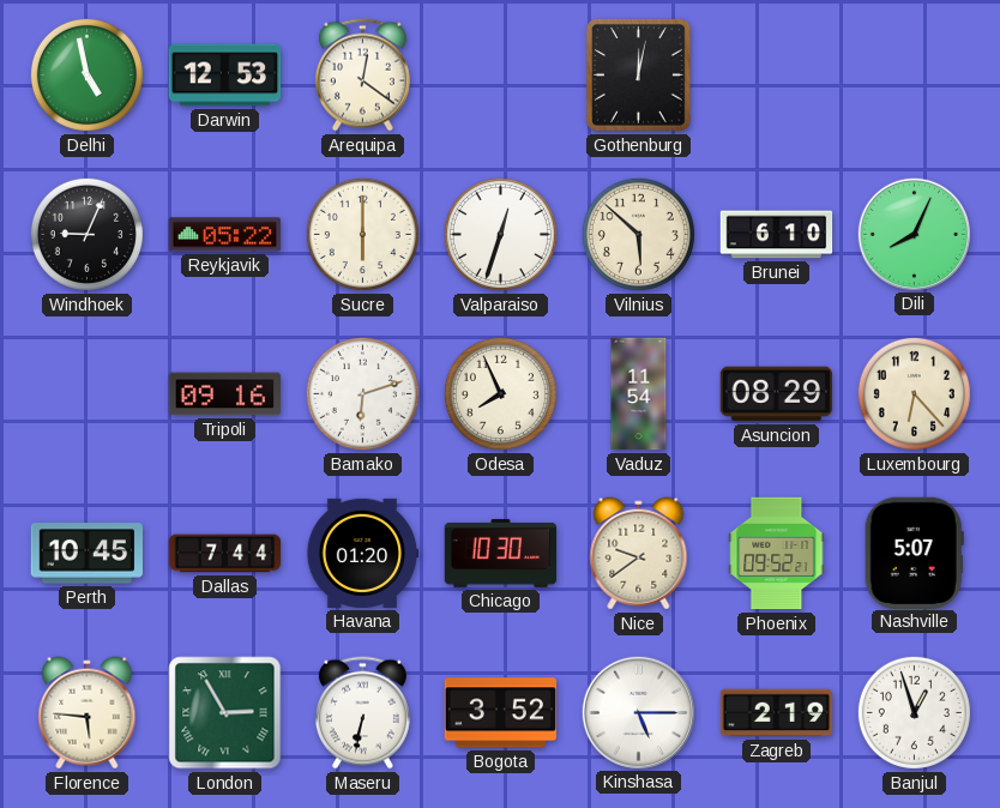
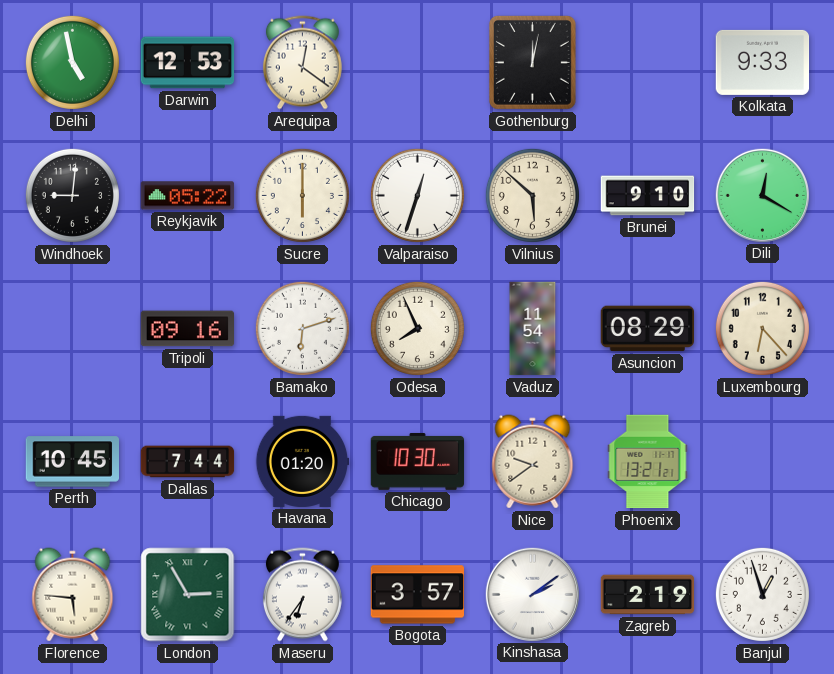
Kolkata: none -> 9:33
Windhoek: 9:04 -> 9:01
Brunei: 6:10 -> 9:10
Dili: 8:04 -> 12:20
Phoenix: 09:52 -> 13:21
Nashville: 5:07 -> none
Maseru: 6:32 -> 6:36
Bogota: 3:52 -> 3:57
Kinshasa: 5:15 -> 2:09
